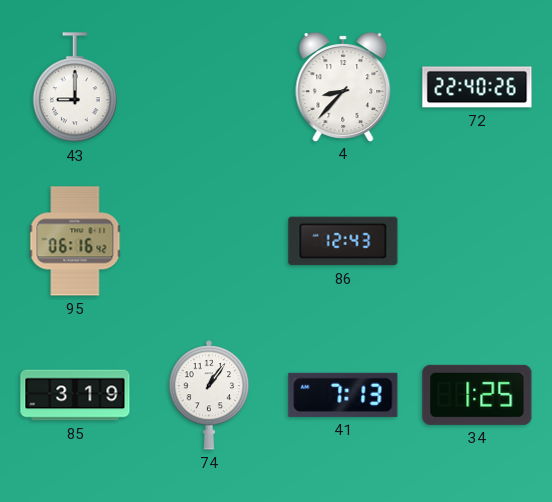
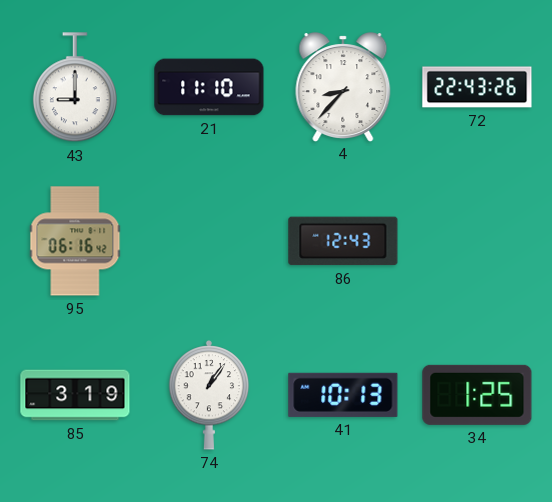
21: none -> 11:10
72: 22:40 -> 22:43
41: 7:13 -> 10:13
